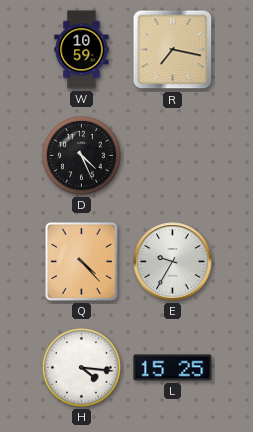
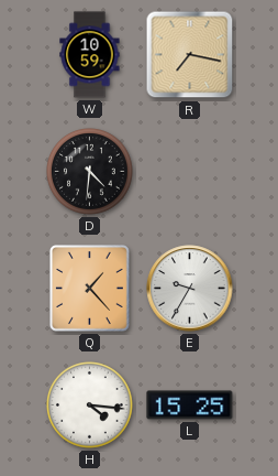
D: 4:26 -> 4:31
Q: 4:23 -> 1:23
